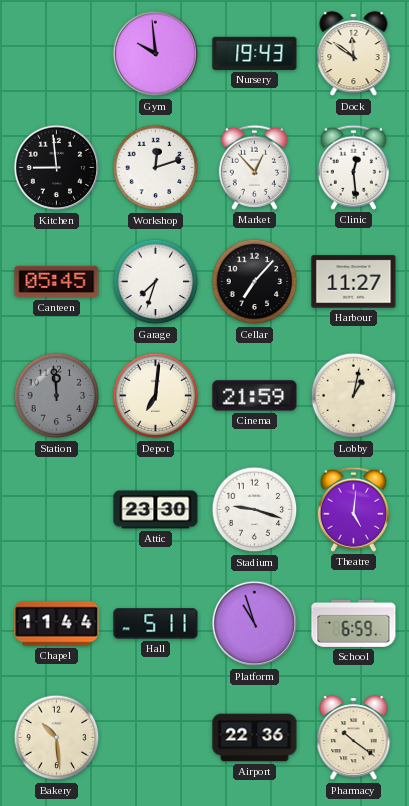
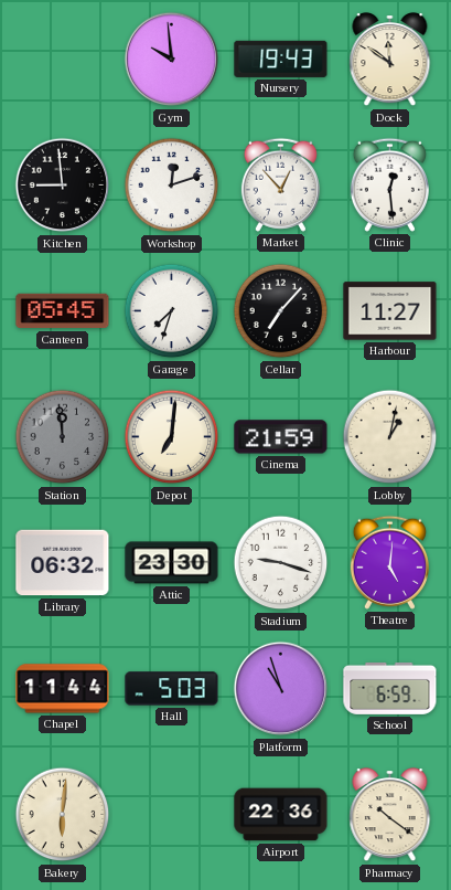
Library: none -> 06:32
Hall: 5:11 -> 5:03
Bakery: 10:29 -> 6:01
